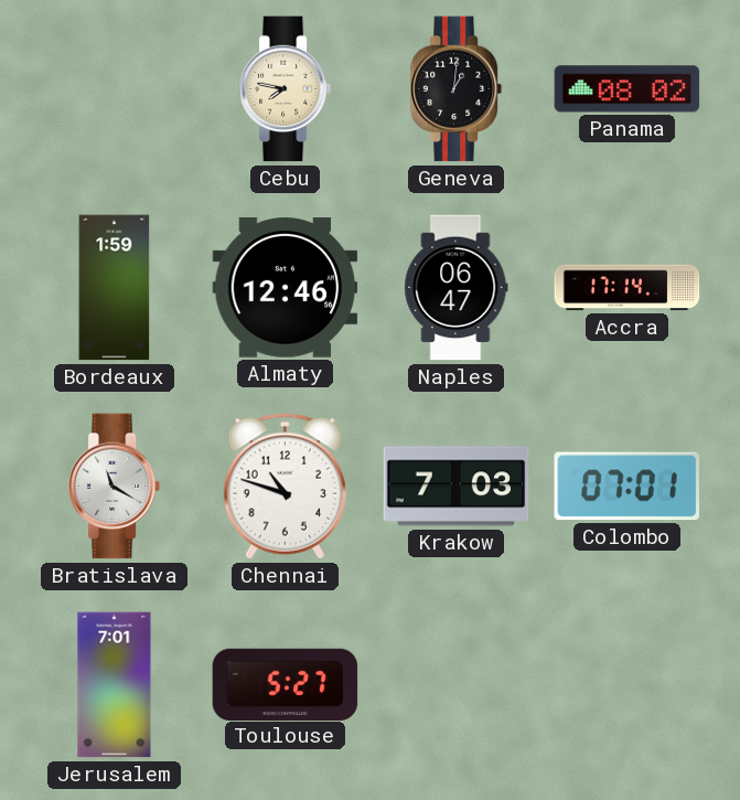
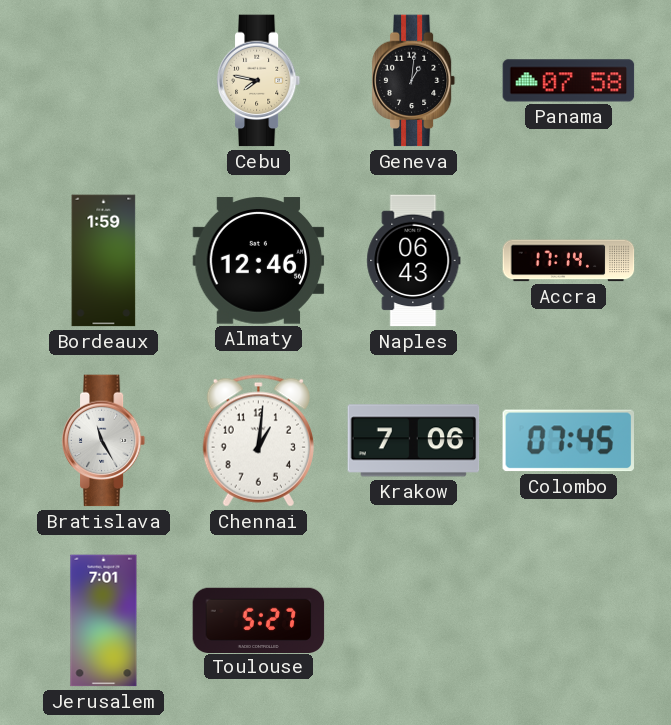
Panama: 08:02 -> 07:58
Naples: 06:47 -> 06:43
Bratislava: 11:20 -> 11:25
Chennai: 10:48 -> 1:01
Krakow: 7:03 -> 7:06
Colombo: 07:01 -> 07:45
